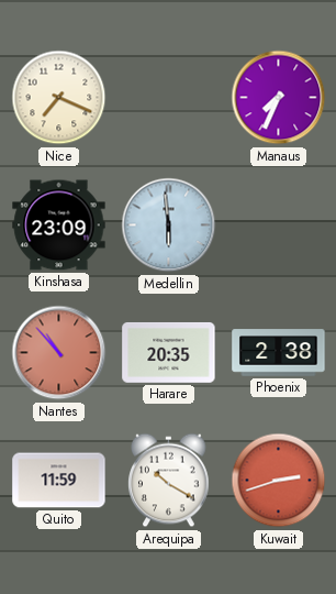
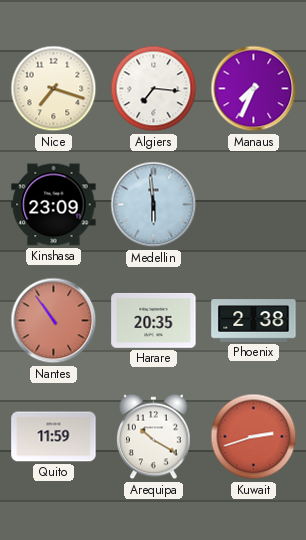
Nice: 7:19 -> 7:18
Algiers: none -> 7:16
Nantes: 10:53 -> 10:54
